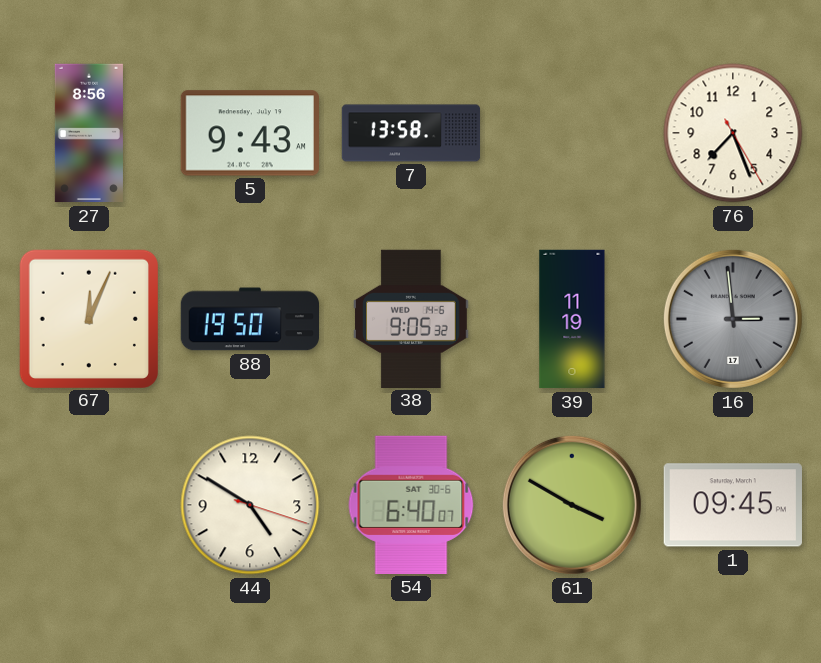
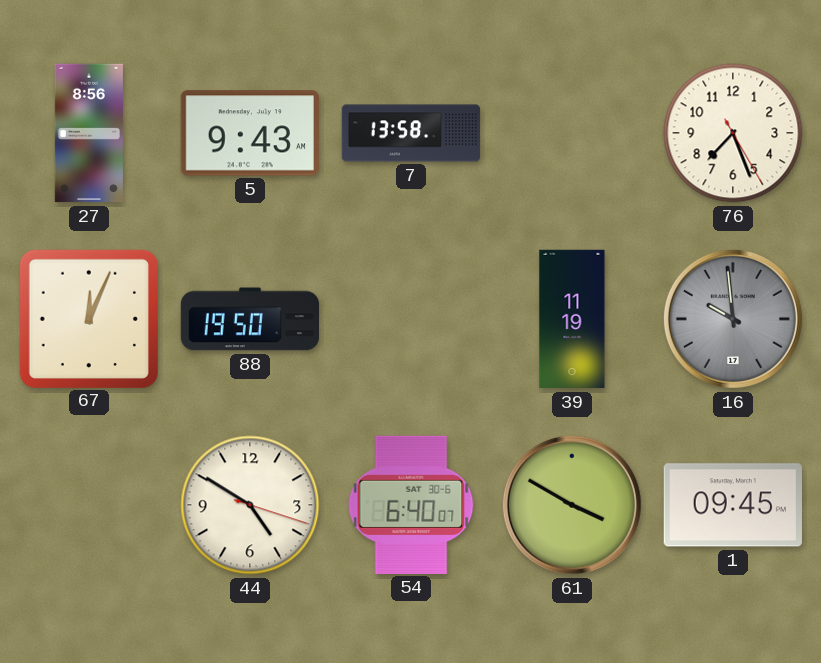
38: 9:05 -> none
16: 2:59 -> 9:59
